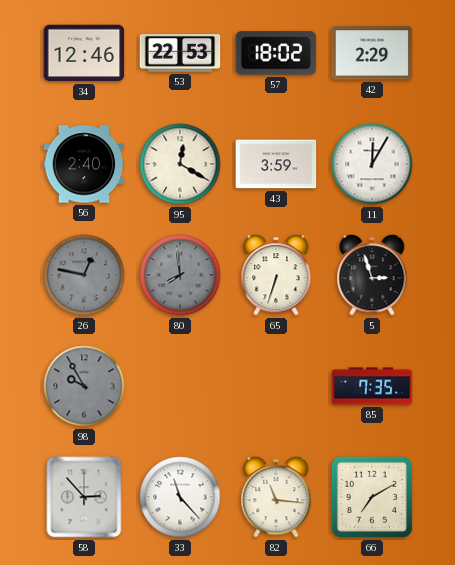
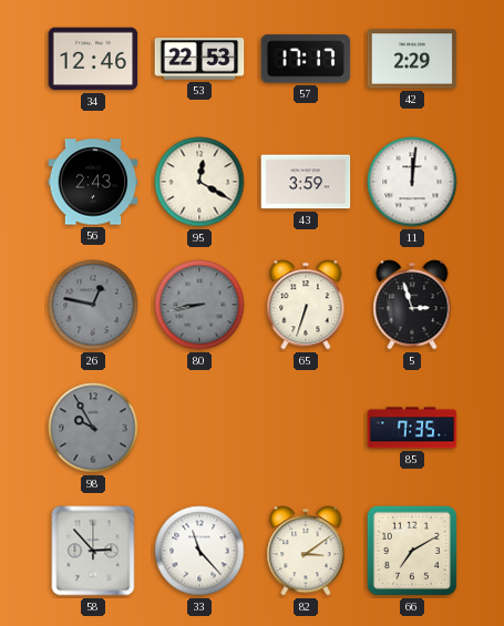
57: 18:02 -> 17:17
56: 2:40 -> 2:43
11: 12:05 -> 12:01
80: 7:59 -> 8:43
82: 11:16 -> 3:09
